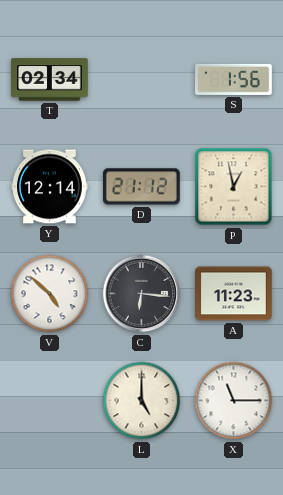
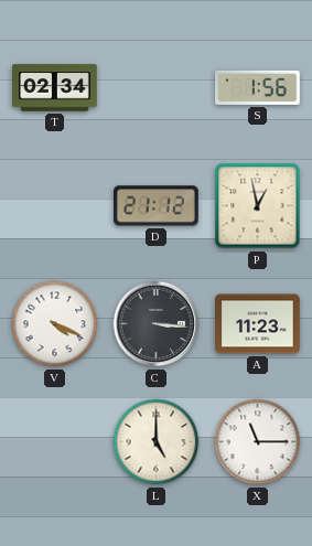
Y: 12:14 -> none
V: 4:52 -> 4:19
C: 6:16 -> 3:16
